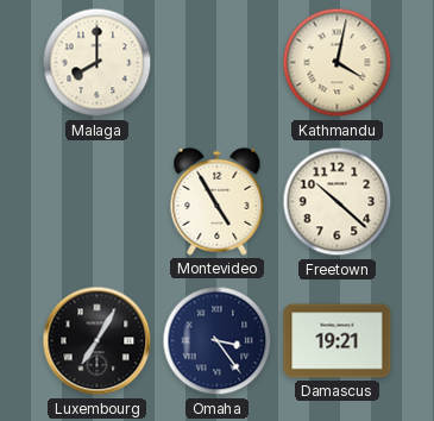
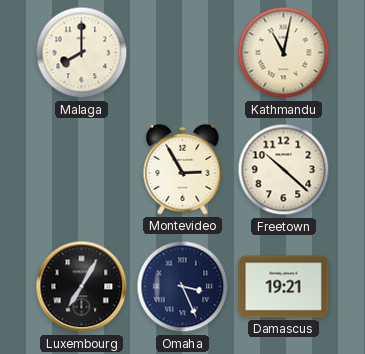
Kathmandu: 4:02 -> 11:02
Montevideo: 4:55 -> 2:55
Omaha: 3:24 -> 3:26
